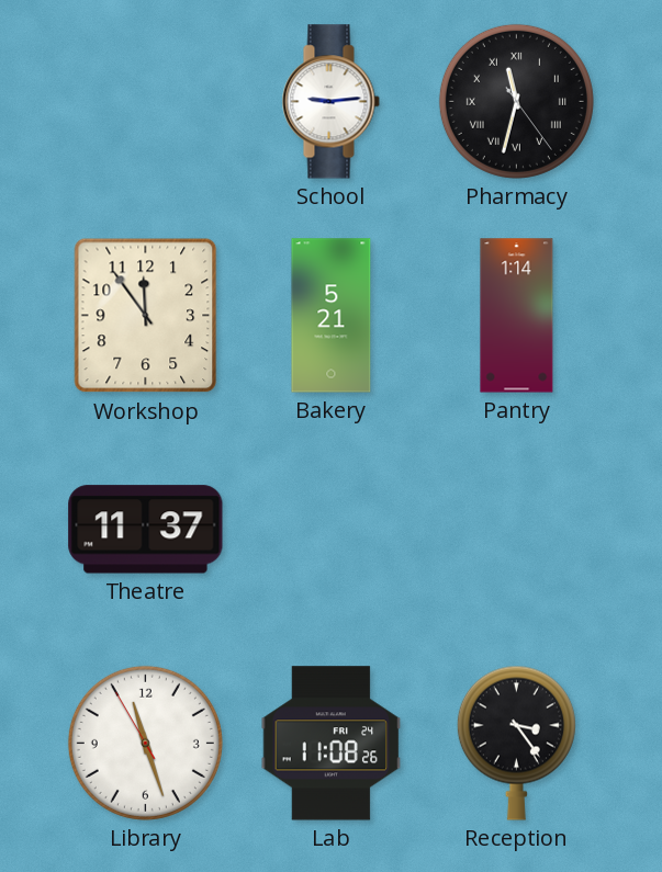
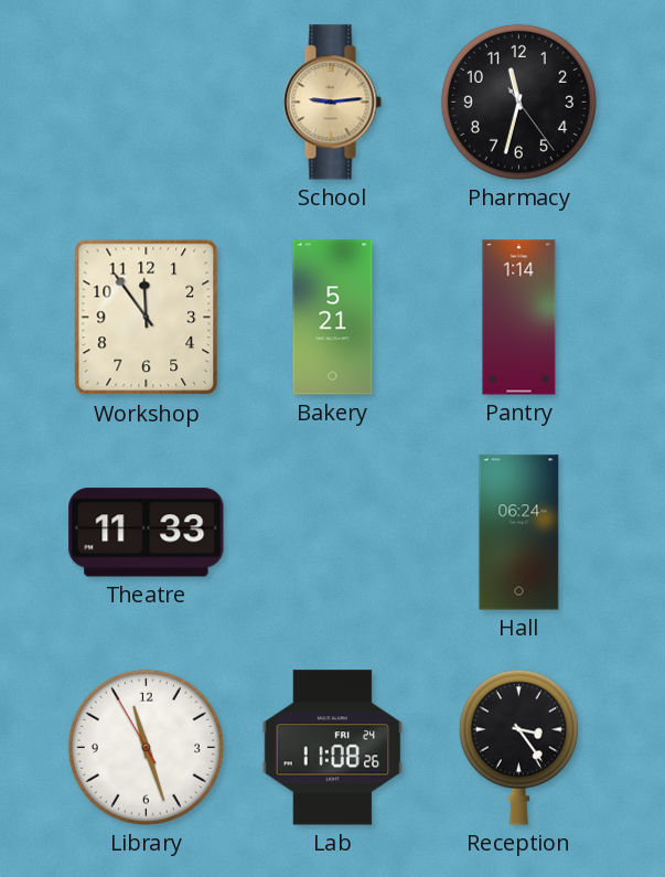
School dial: white -> champagne
Pharmacy numerals: Roman -> Arabic
Theatre: 11:37 -> 11:33
Hall: none -> 06:24
